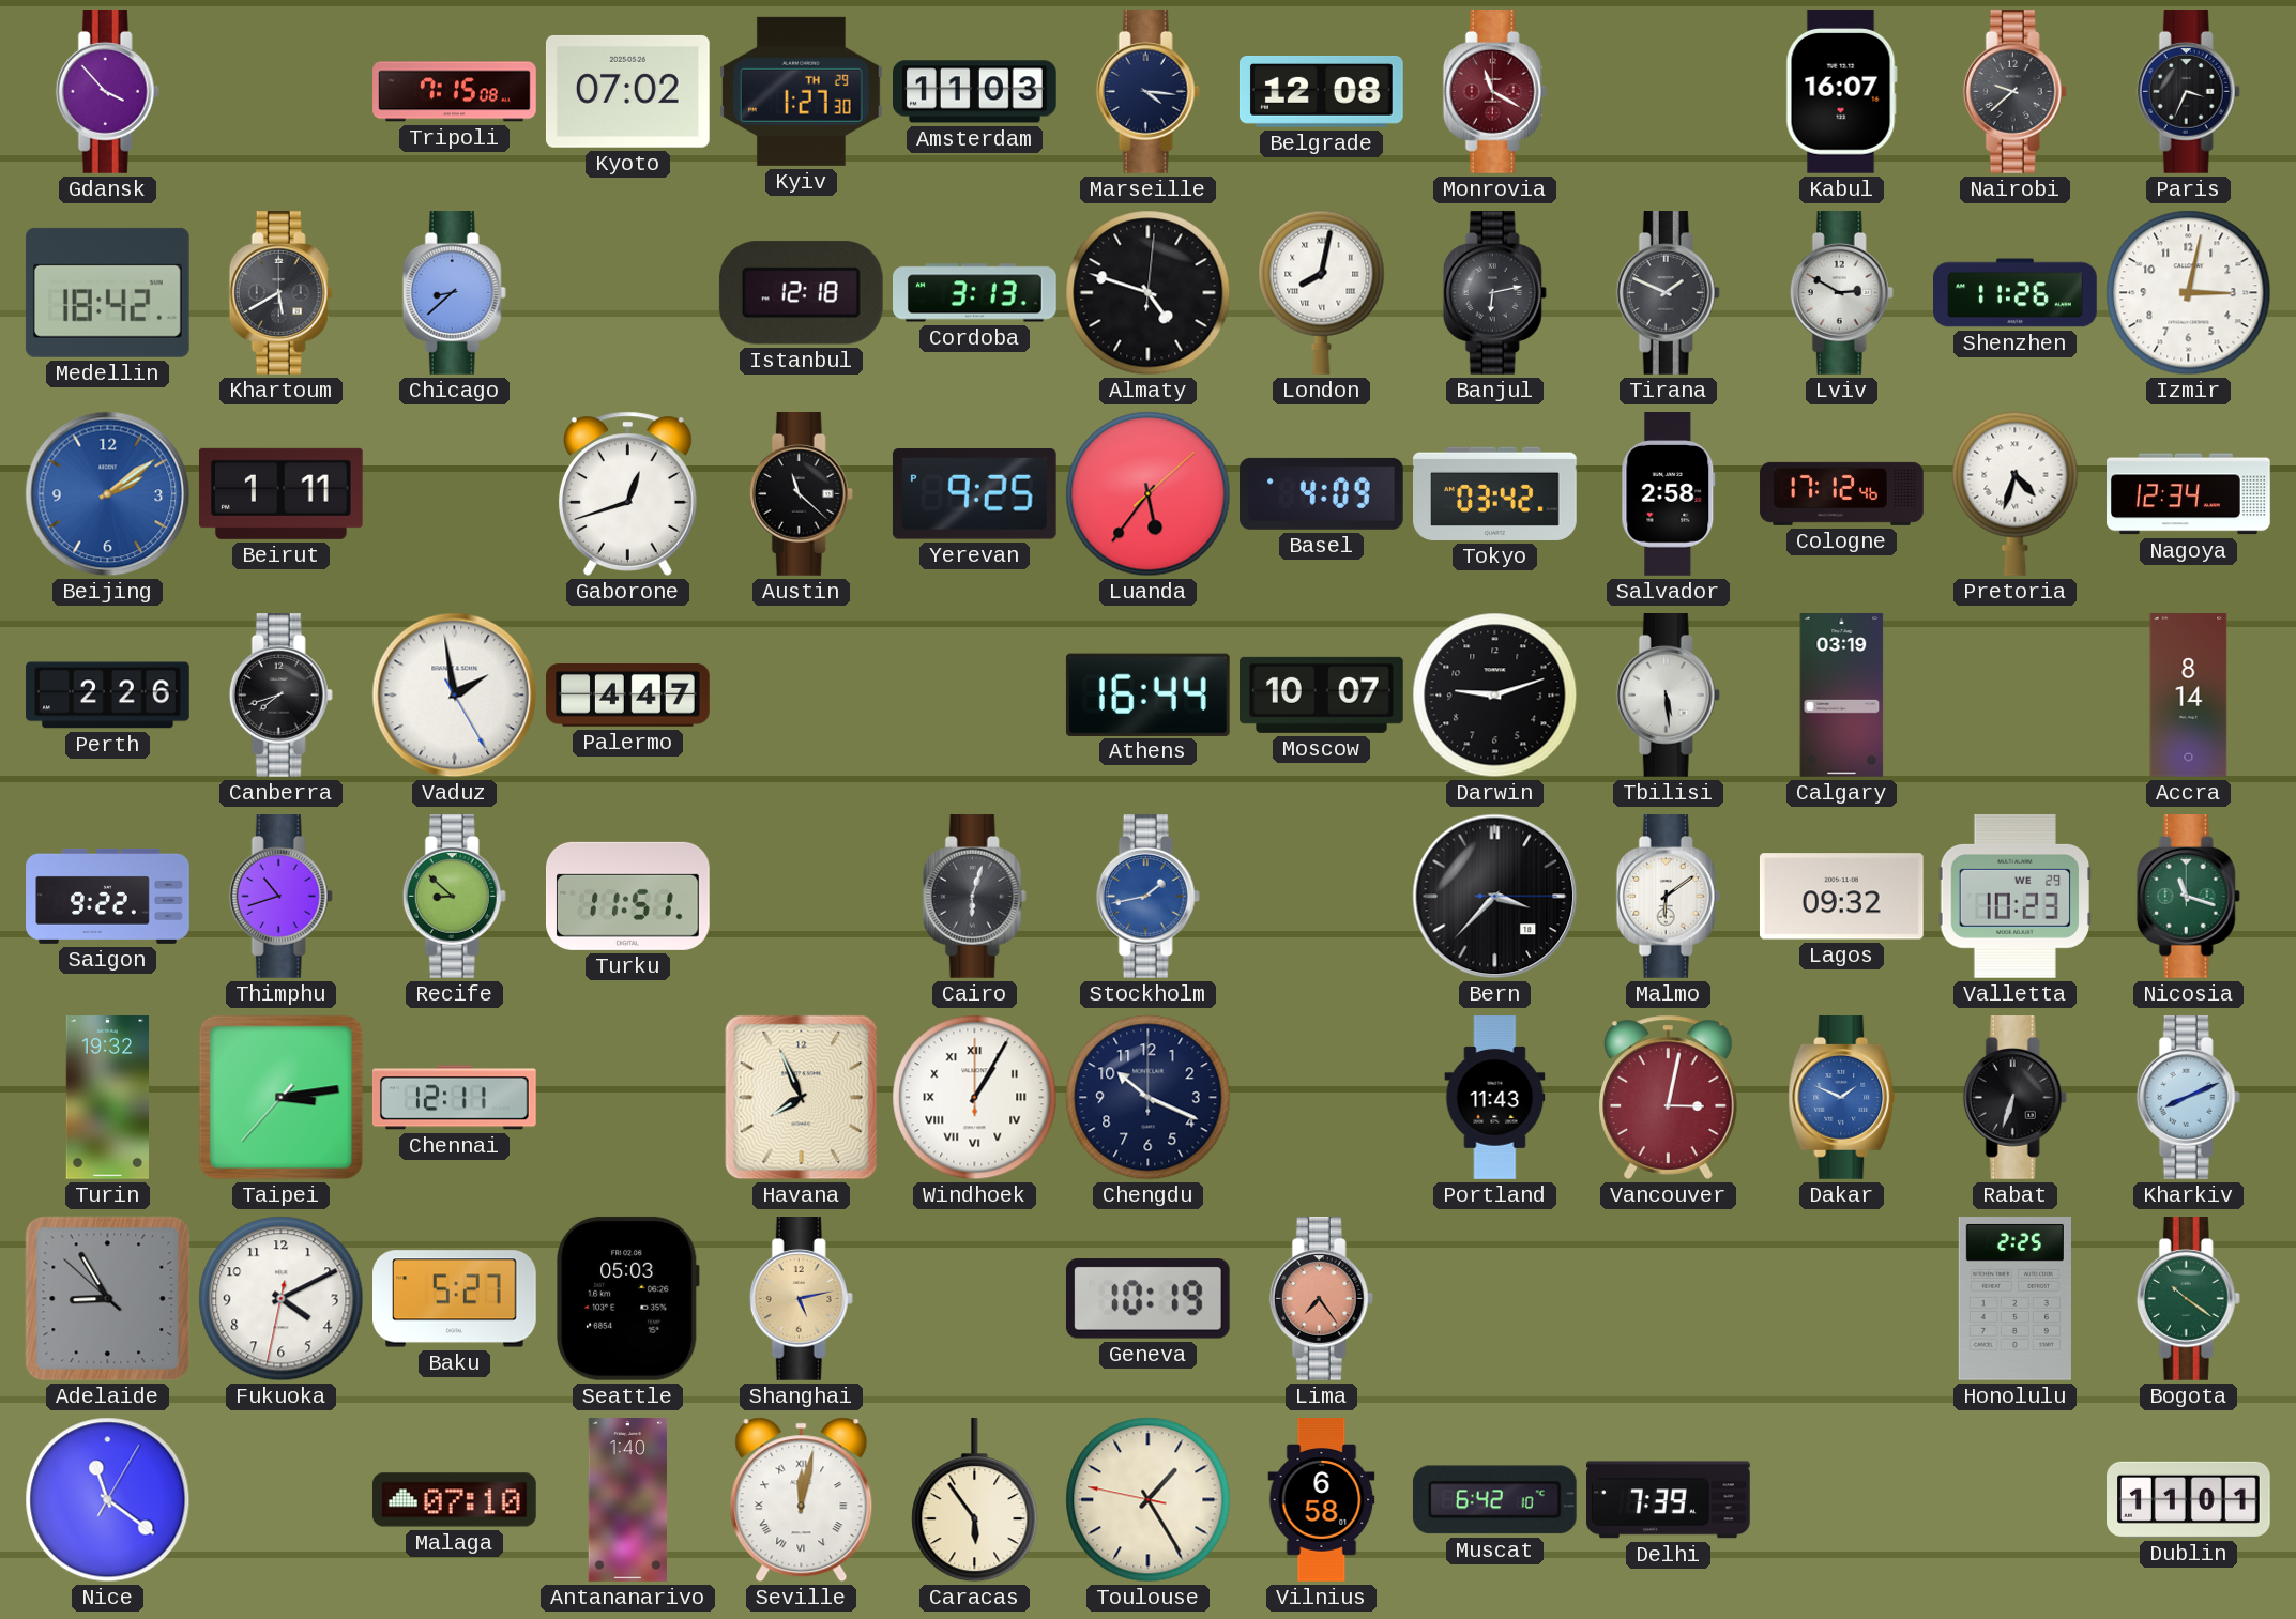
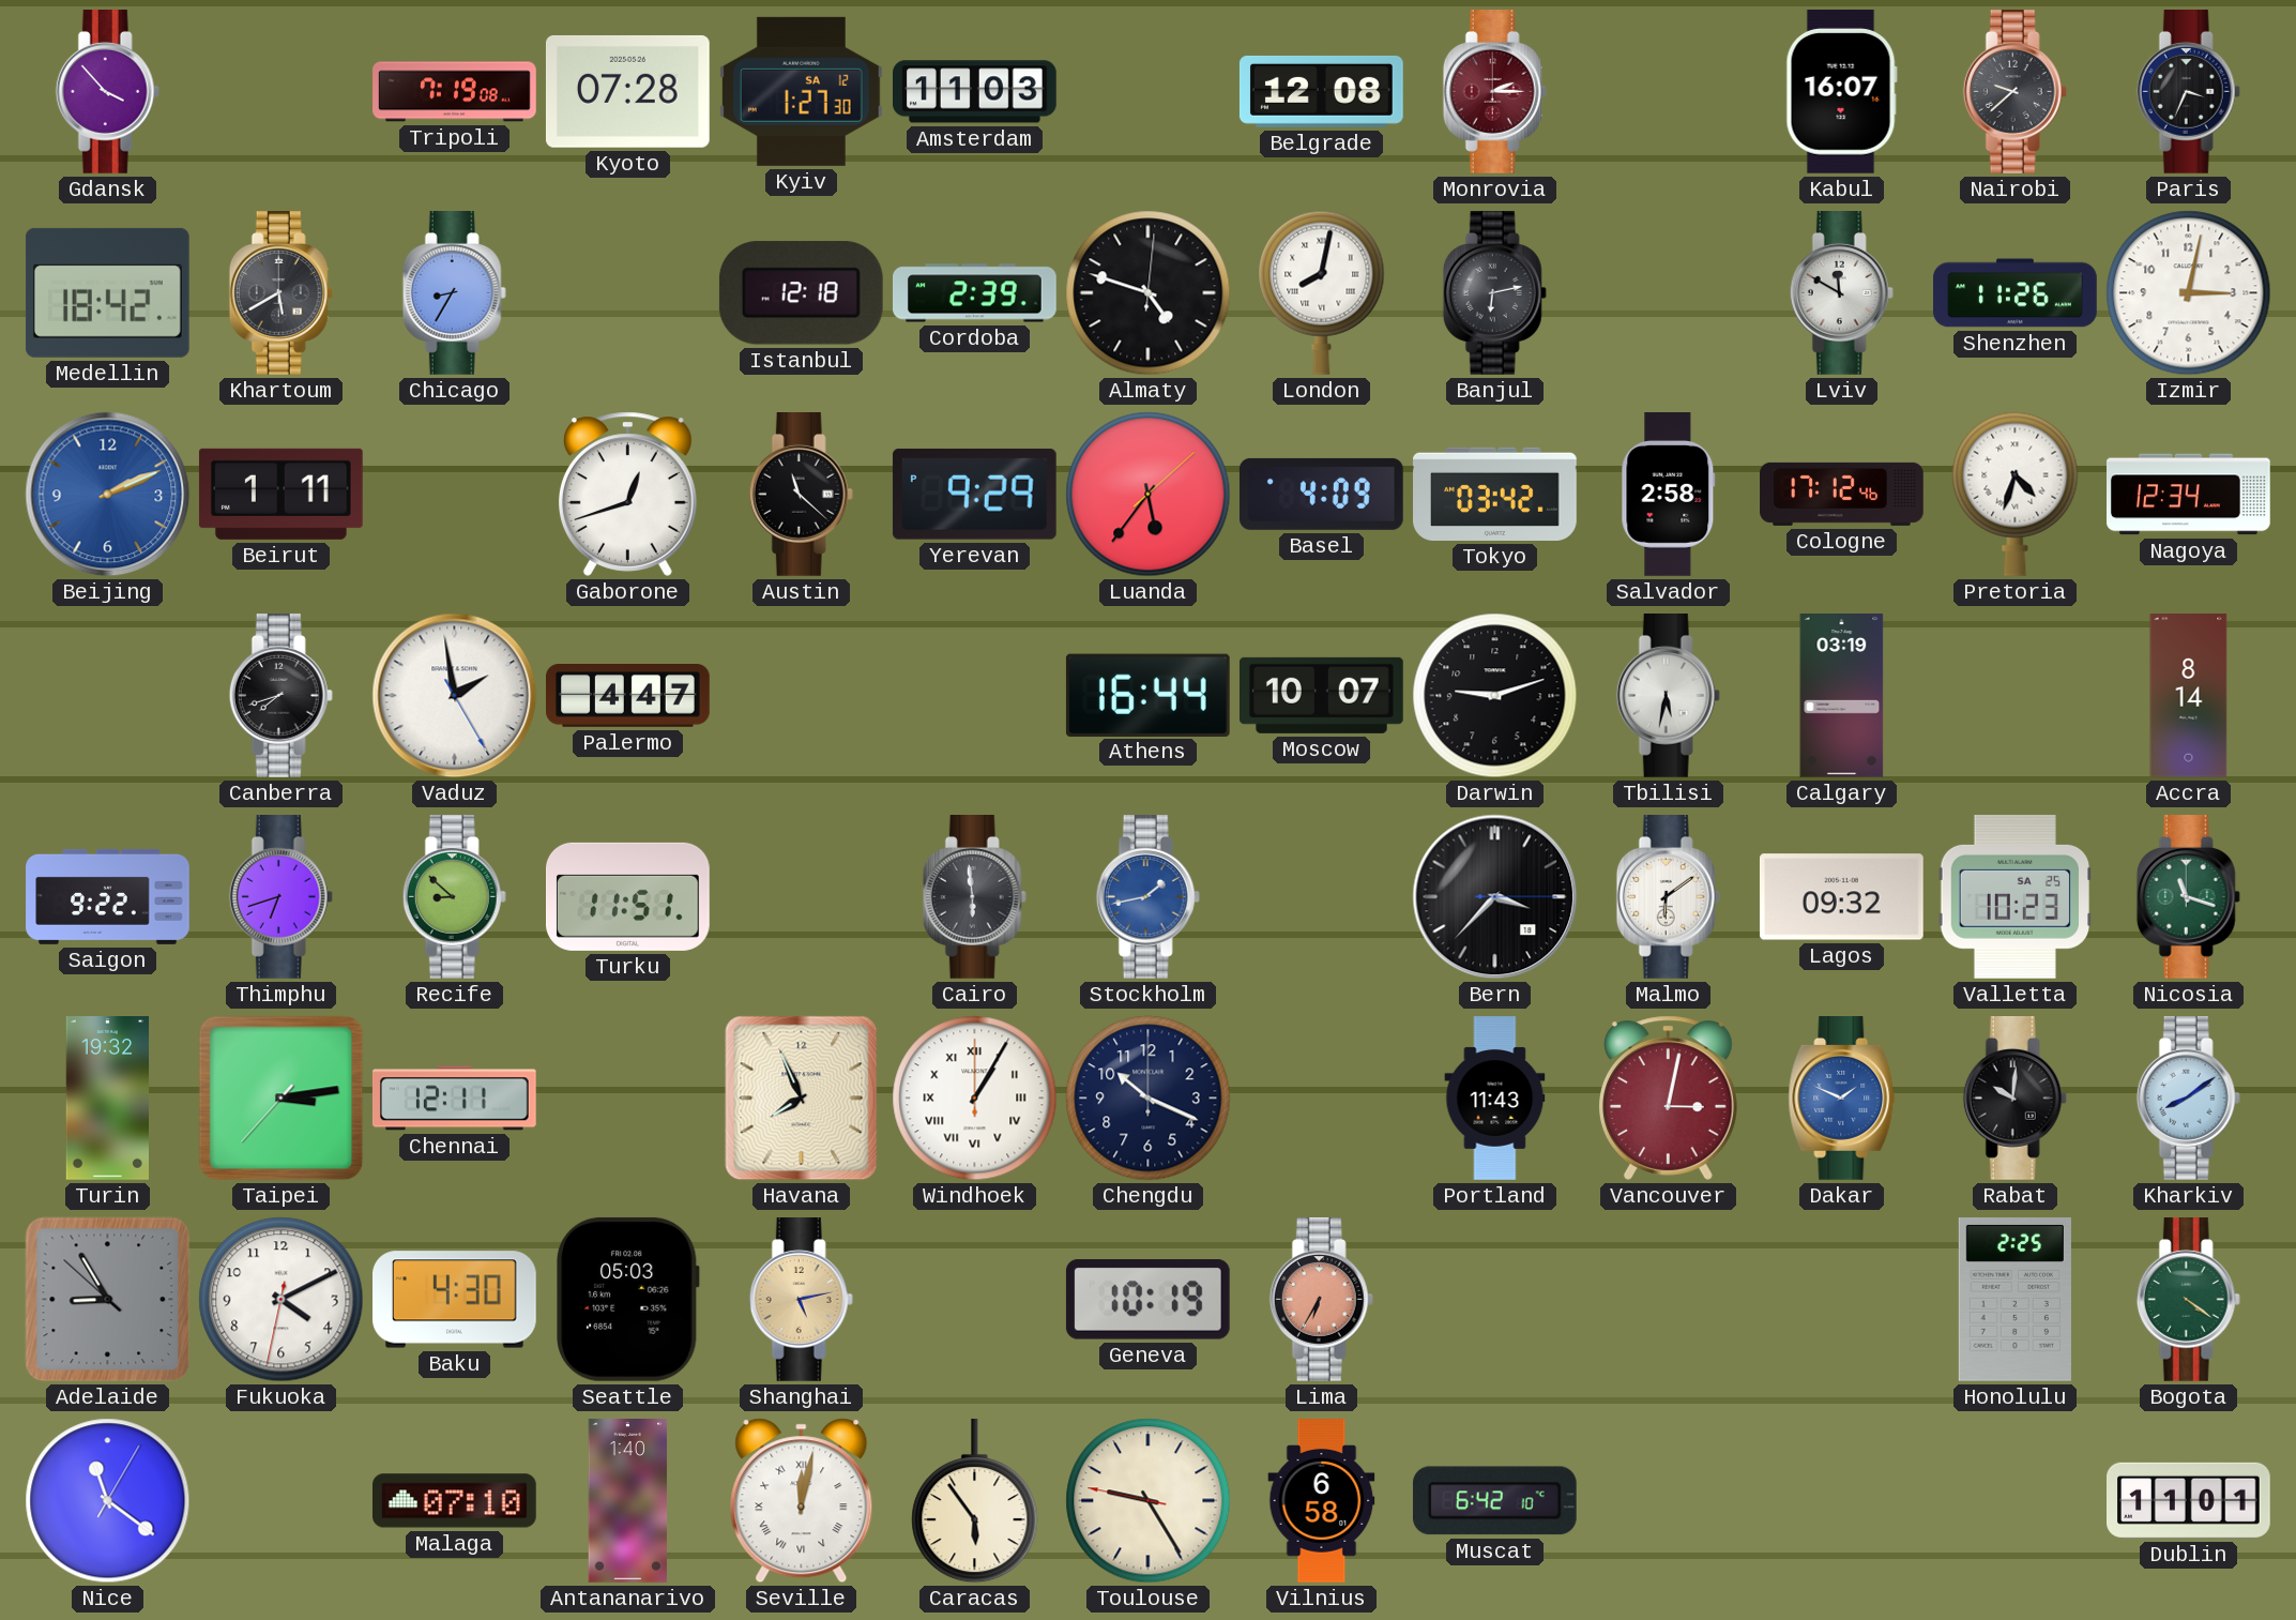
Tripoli: 7:15 -> 7:19
Kyoto: 07:02 -> 07:28
Kyiv date: TH 29 -> SA 12
Marseille: 4:16 -> none
Monrovia: 11:20 -> 2:15
Chicago: 8:38 -> 8:35
Cordoba: 3:13 -> 2:39
Tirana: 1:49 -> none
Lviv: 2:50 -> 11:50
Beijing: 2:09 -> 2:11
Yerevan: 9:25 -> 9:29
Perth: 2:26 -> none
Tbilisi: 5:29 -> 5:32
Thimphu: 10:42 -> 6:42
Cairo: 6:03 -> 5:59
Valletta date: WE 29 -> SA 25
Rabat: 6:33 -> 10:01
Kharkiv: 8:11 -> 8:09
Baku: 5:27 -> 4:30
Lima: 7:24 -> 6:35
Bogota: 10:21 -> 4:21
Toulouse: 1:24 -> 9:24
Delhi: 7:39 -> none
